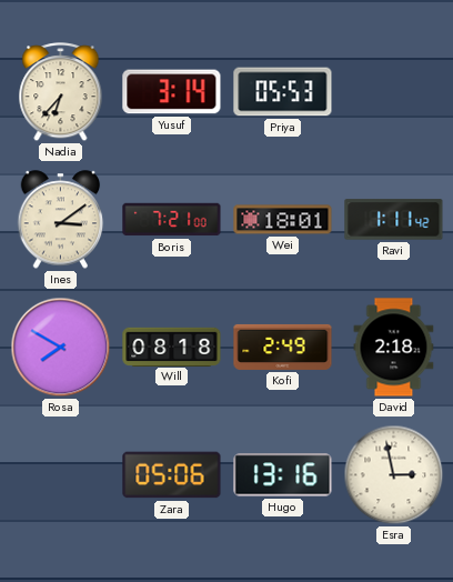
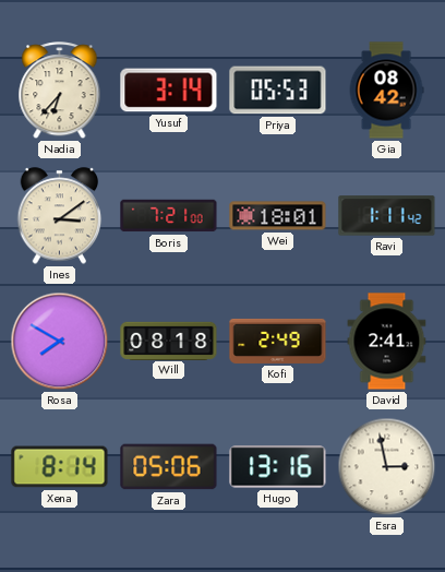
Gia: none -> 08:42
David: 2:18 -> 2:41
Xena: none -> 8:14
